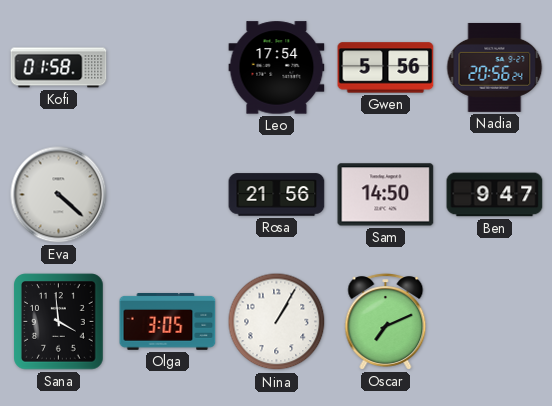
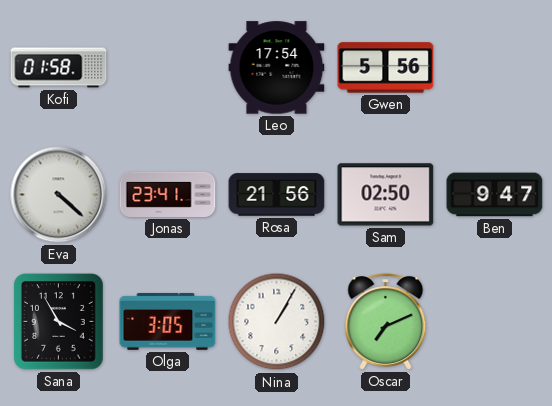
Nadia: 20:56 -> none
Jonas: none -> 23:41
Sam: 14:50 -> 02:50
Sana: 3:59 -> 3:55
